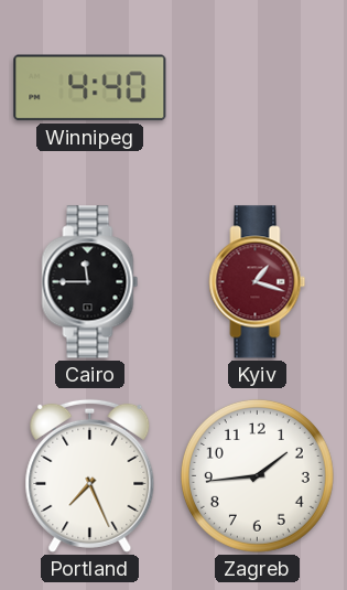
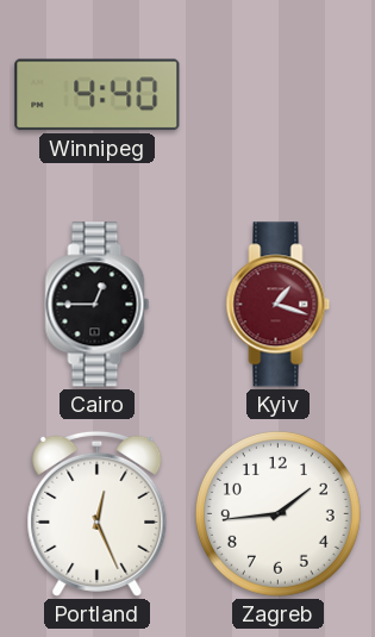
Cairo: 11:45 -> 12:45
Portland: 7:26 -> 12:26
